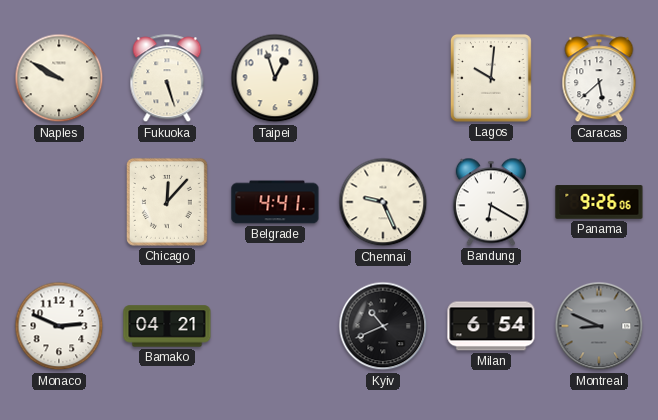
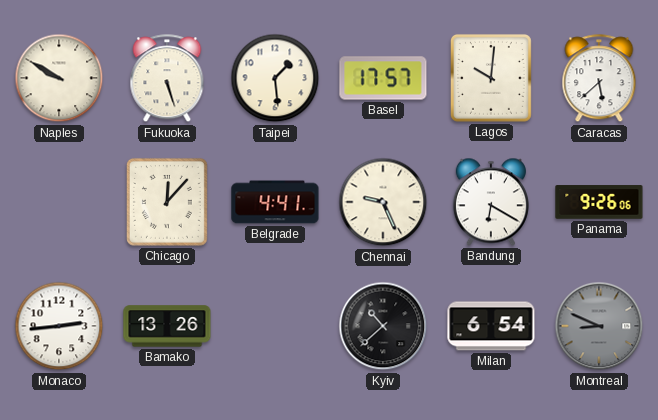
Taipei: 12:57 -> 1:29
Basel: none -> 17:57
Monaco: 2:49 -> 2:44
Bamako: 04:21 -> 13:26
Kyiv: 10:41 -> 10:38
